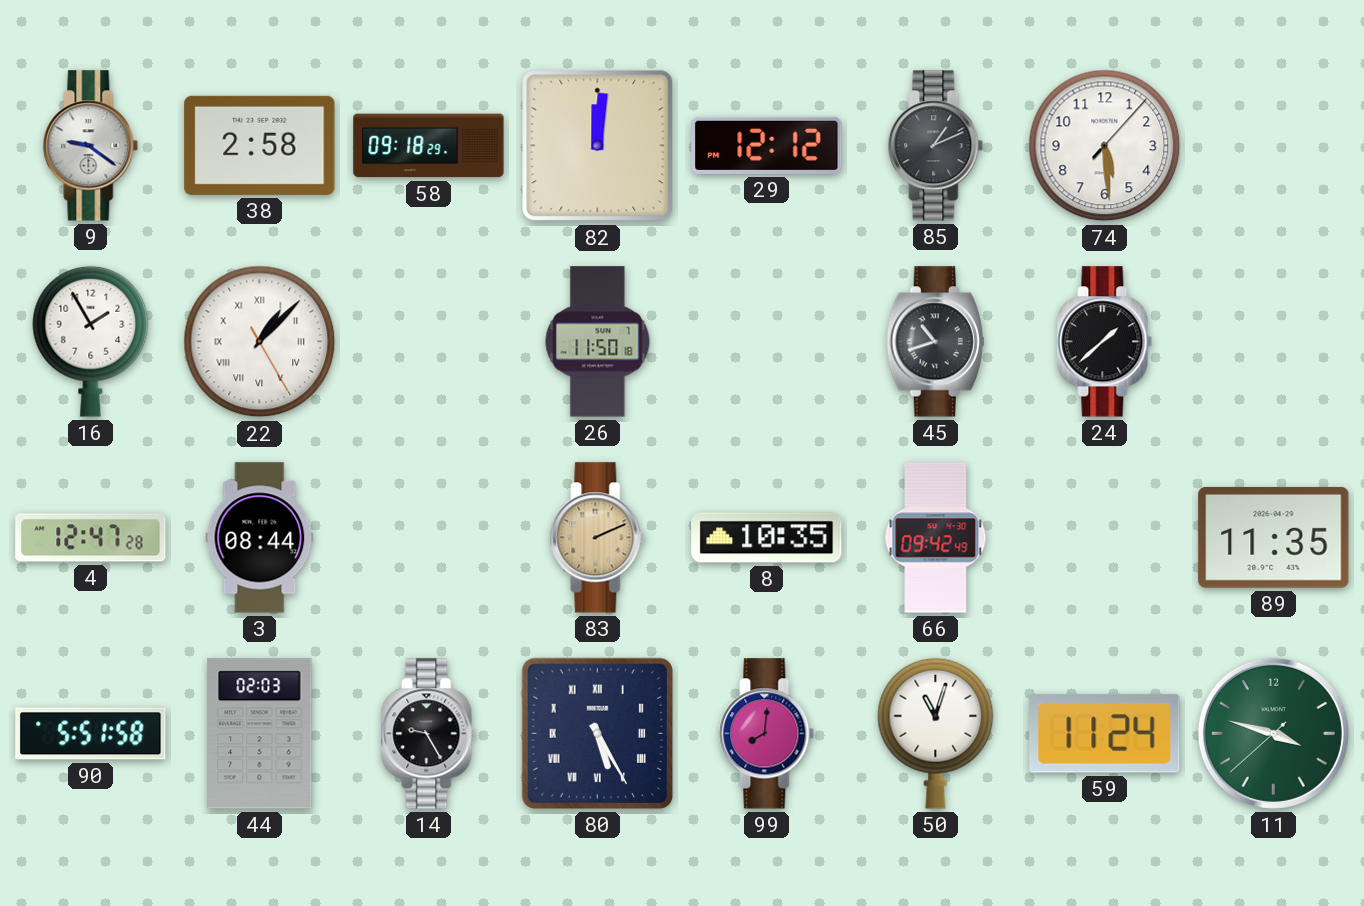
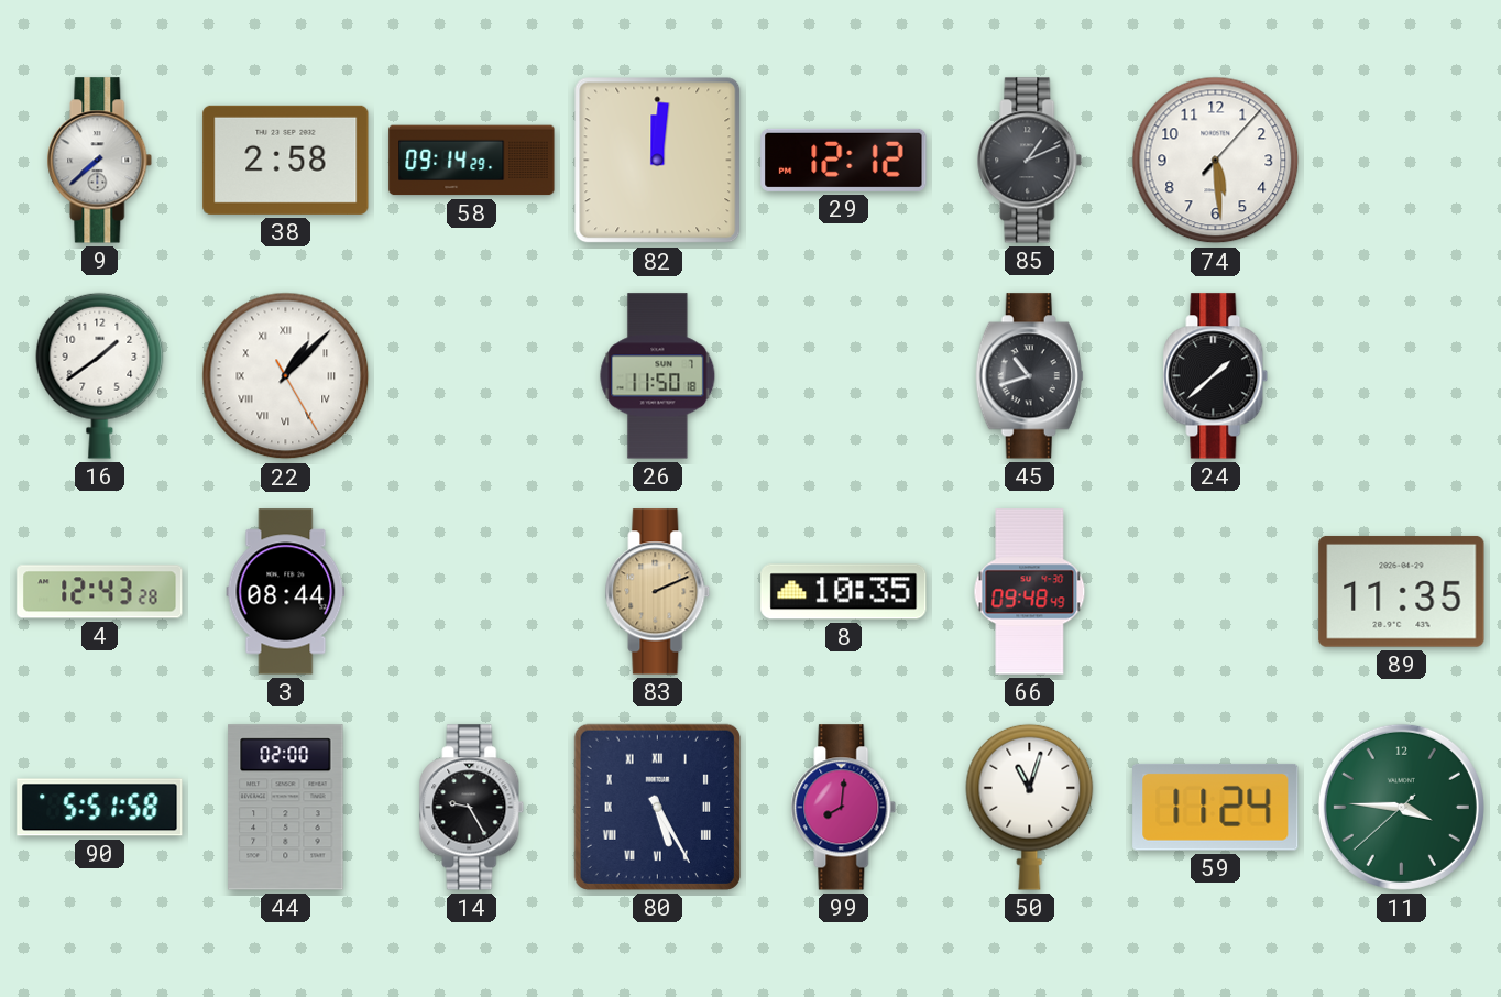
9: 9:21 -> 7:38
58: 09:18 -> 09:14
16: 1:55 -> 1:39
4: 12:47 -> 12:43
66: 09:42 -> 09:48
44: 02:03 -> 02:00
11: 3:47 -> 3:45
